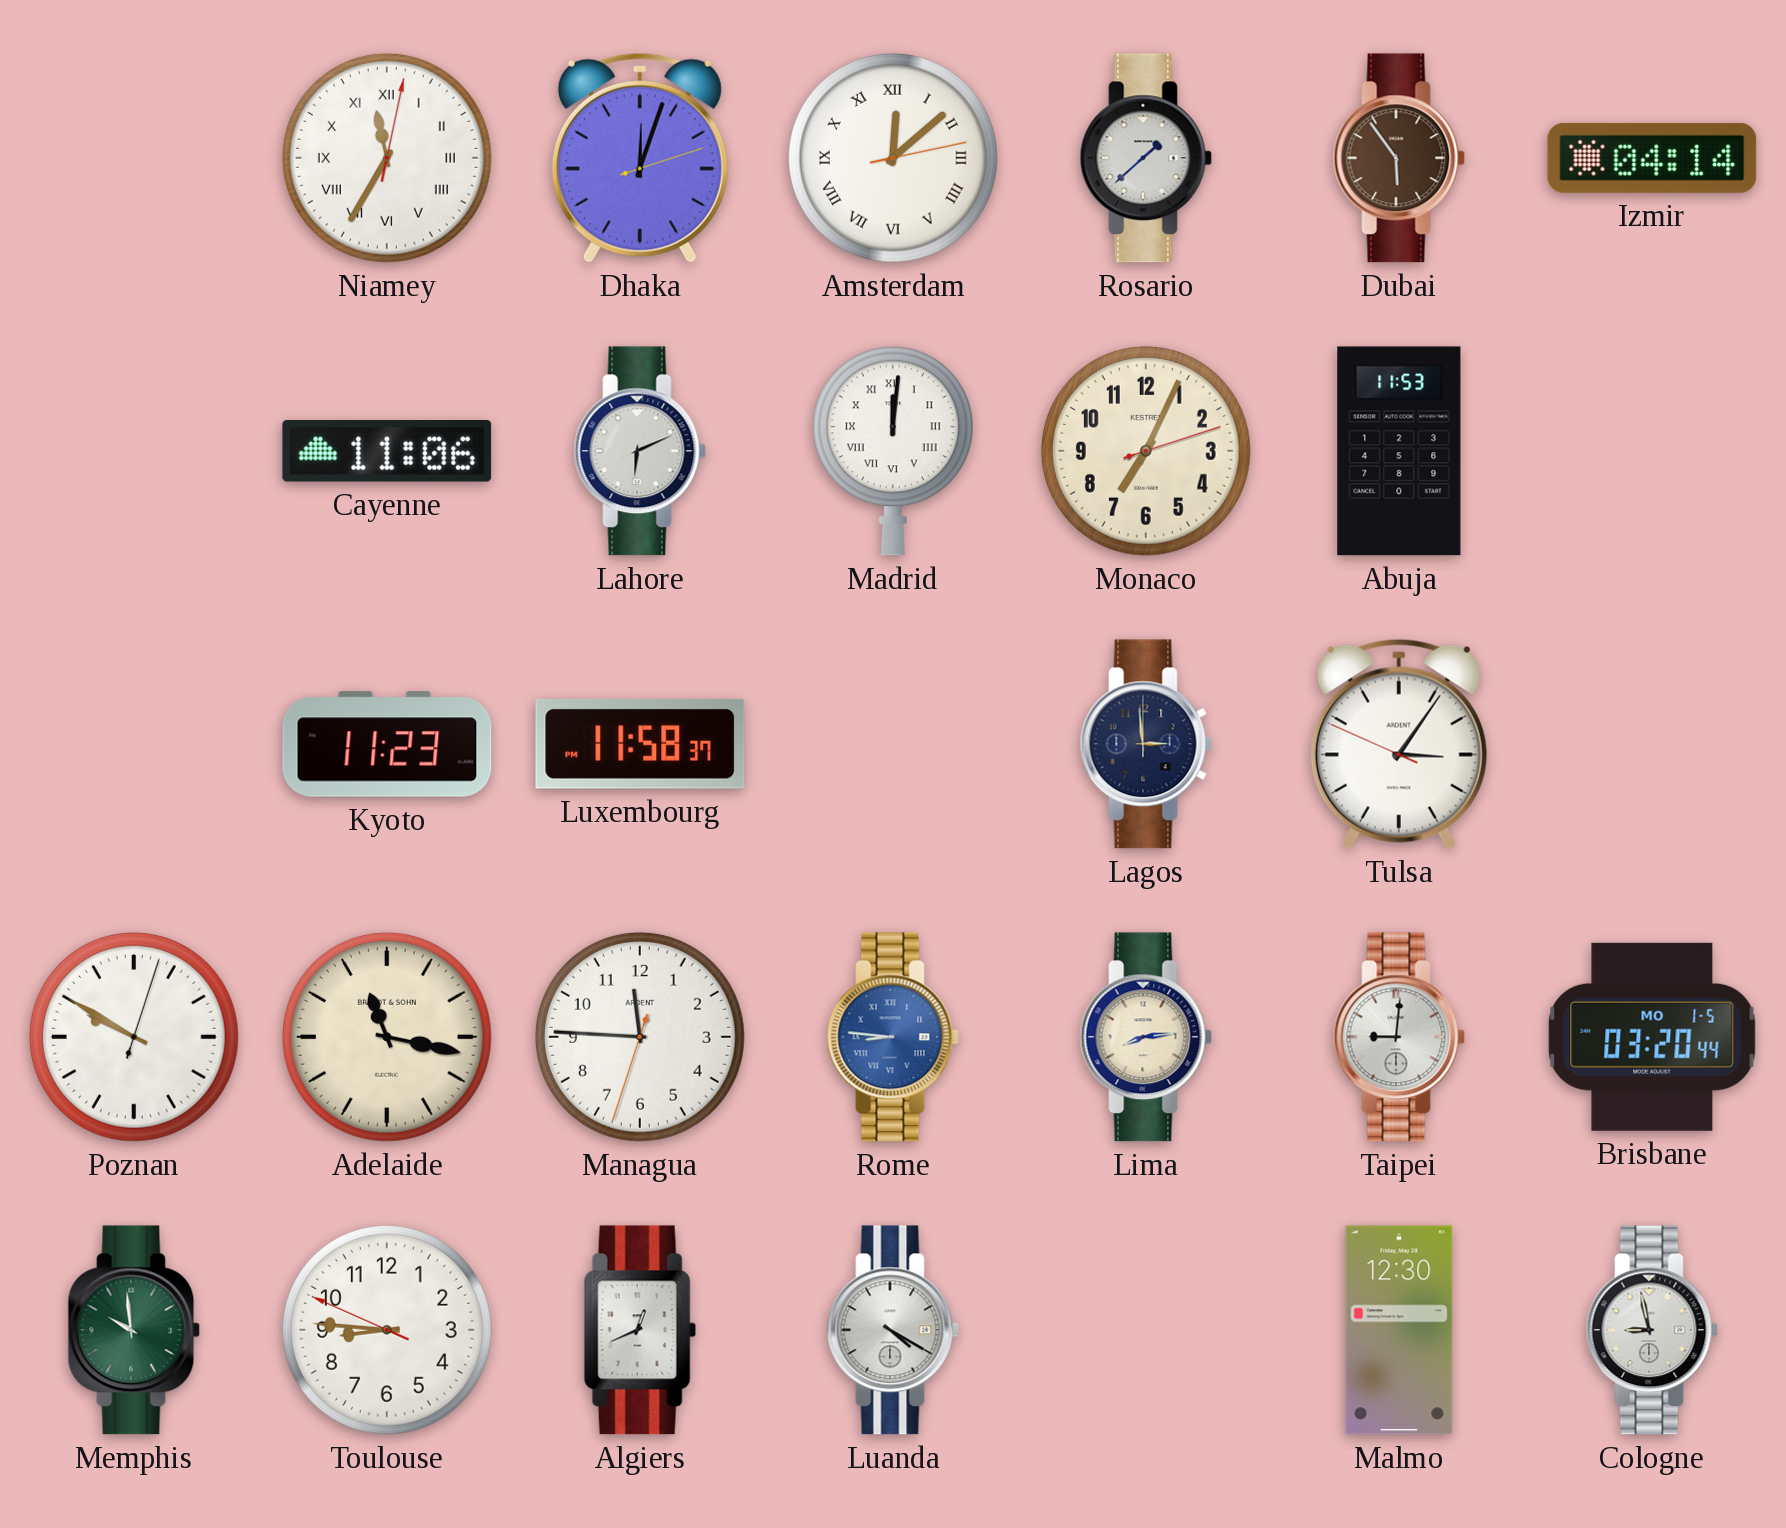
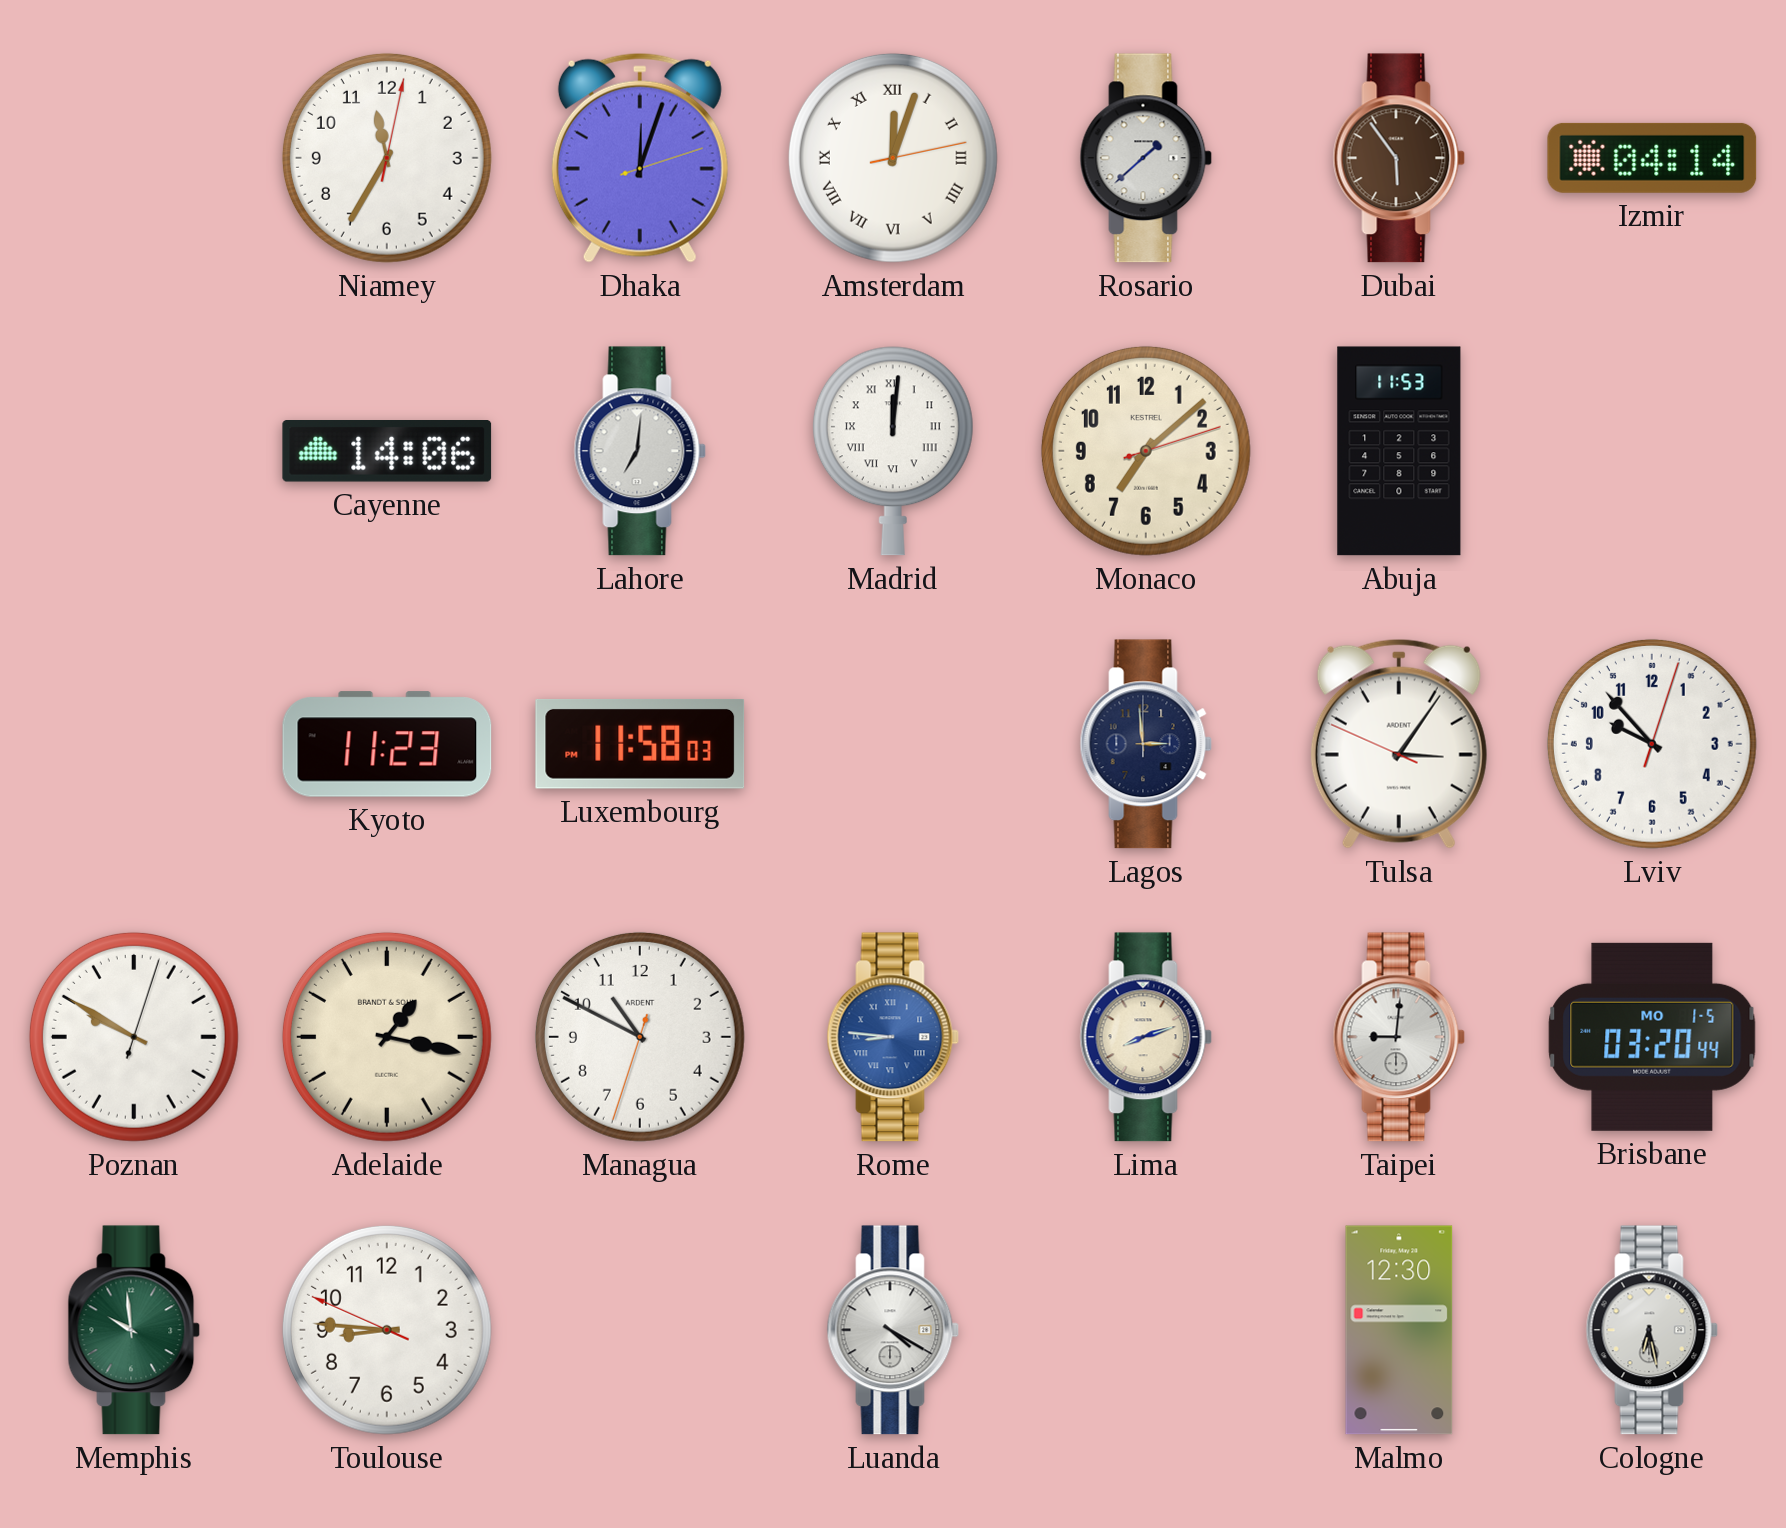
Niamey numerals: Roman -> Arabic
Amsterdam: 12:08 -> 12:03
Cayenne: 11:06 -> 14:06
Lahore: 6:11 -> 7:01
Monaco: 7:04 -> 7:08
Luxembourg: 11:58:37 -> 11:58:03
Lviv: none -> 9:53
Adelaide: 11:17 -> 1:17
Managua: 11:45 -> 10:49
Lima: 8:14 -> 8:12
Algiers: 12:41 -> none
Cologne: 8:58 -> 6:28
